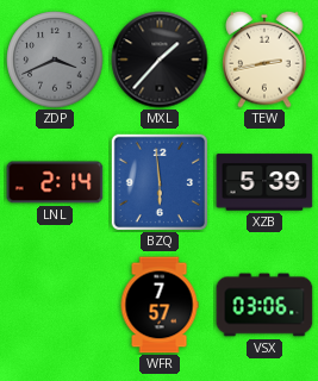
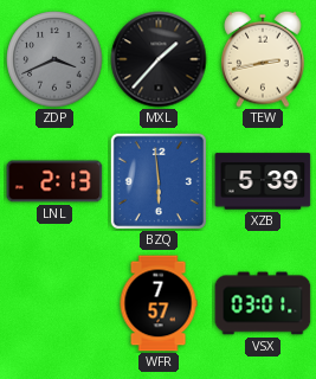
LNL: 2:14 -> 2:13
VSX: 03:06 -> 03:01
